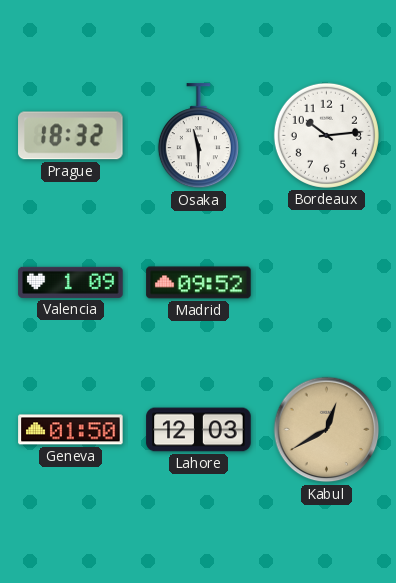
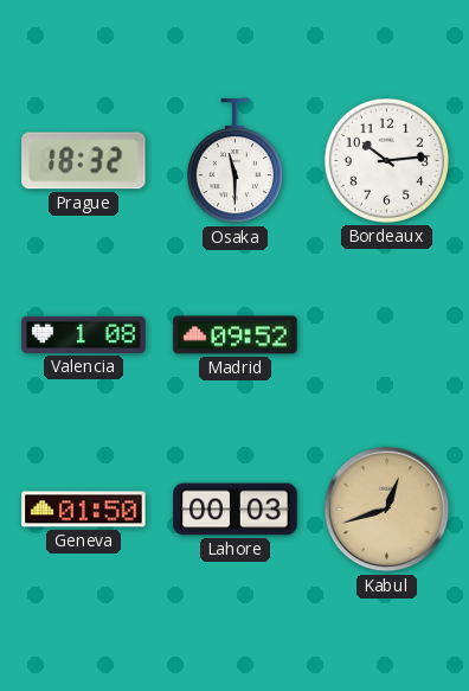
Valencia: 1:09 -> 1:08
Lahore: 12:03 -> 00:03
Kabul: 12:40 -> 12:42
